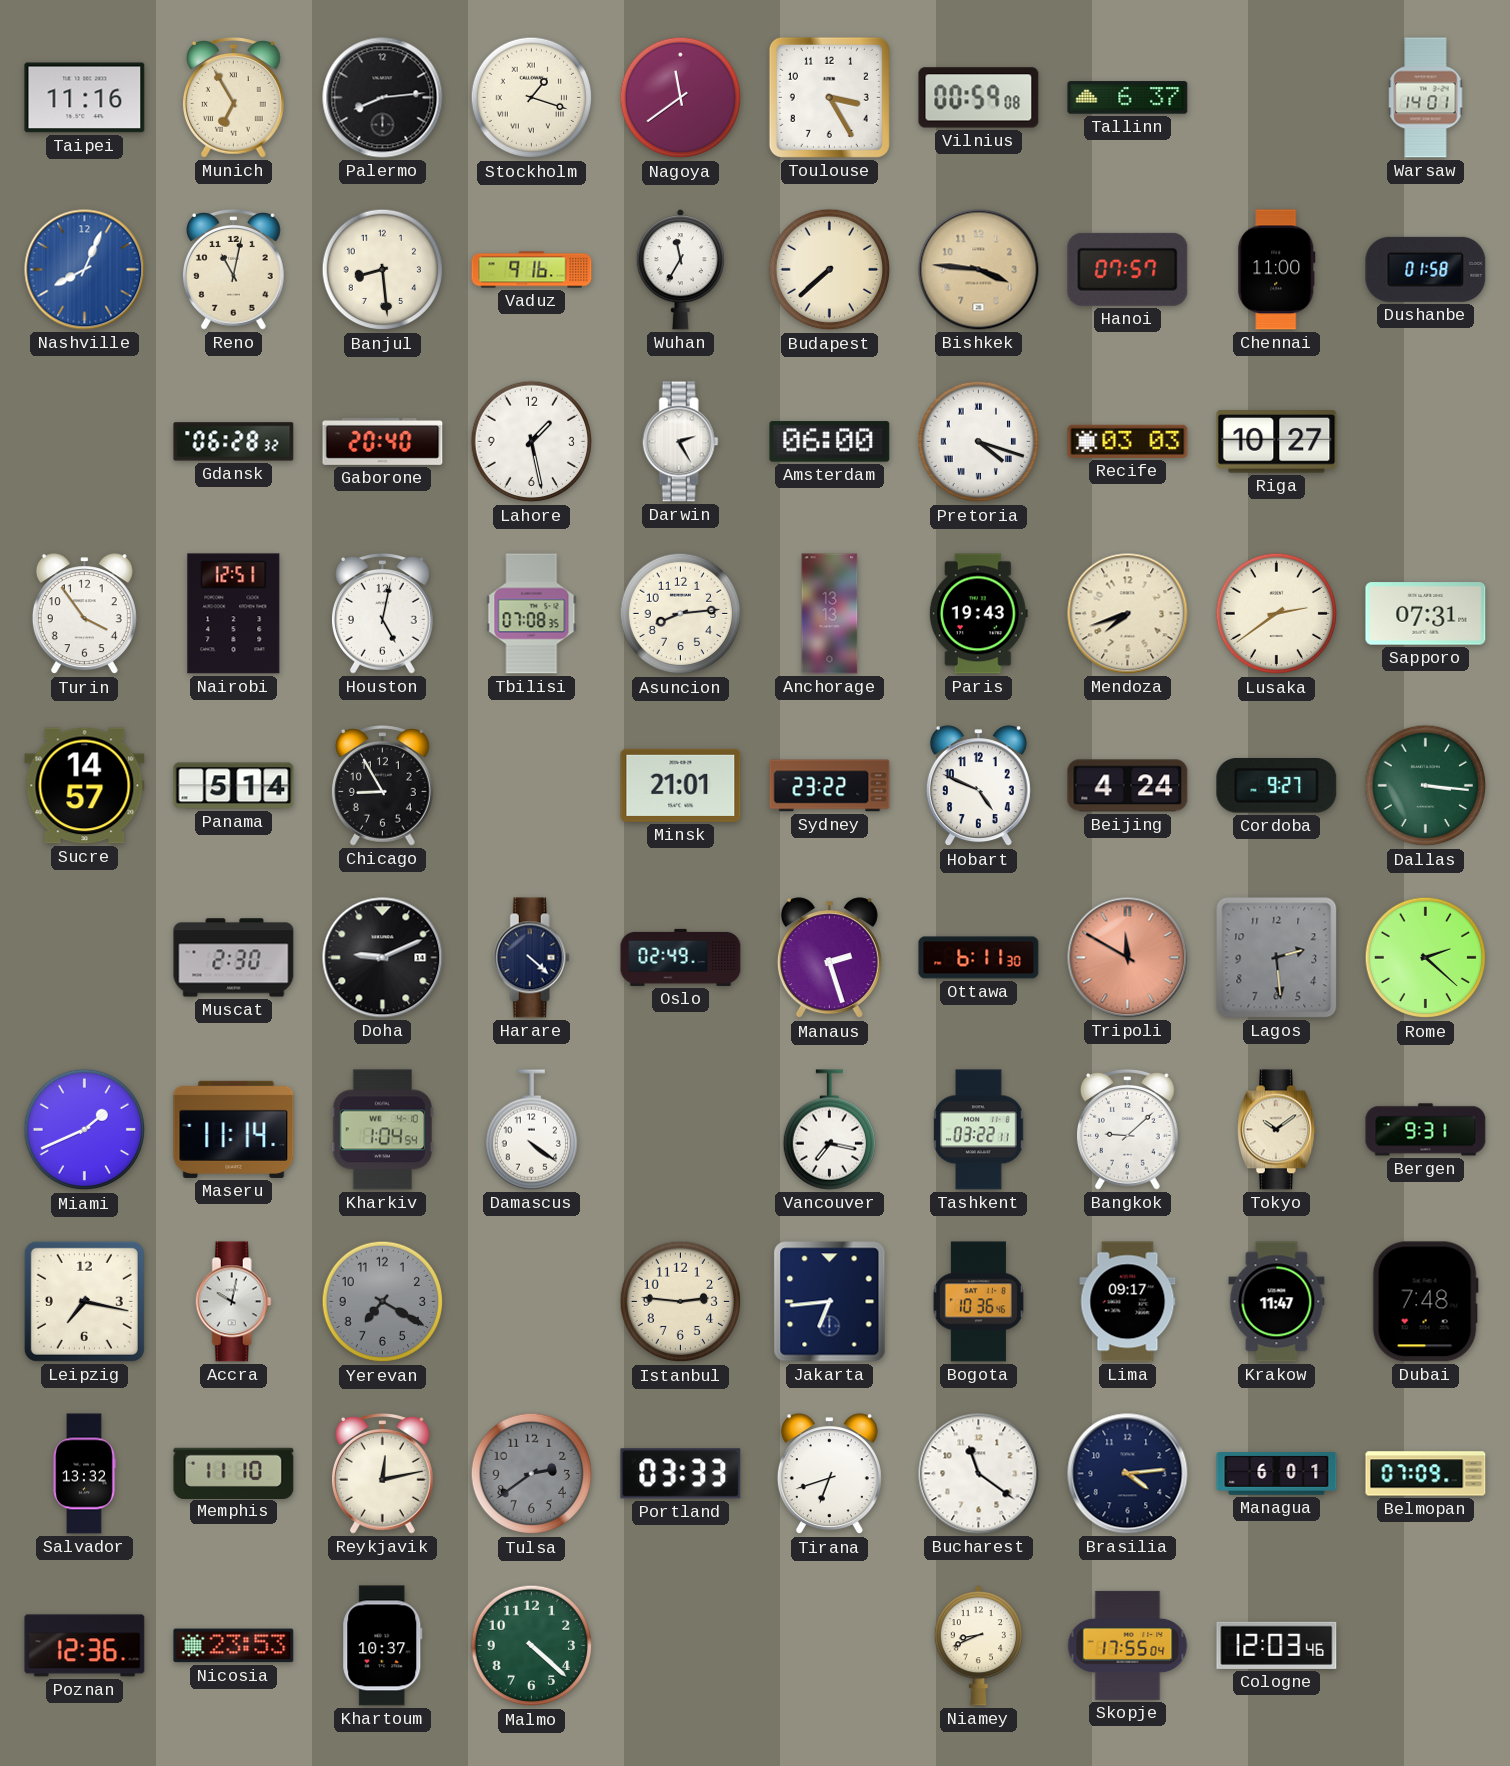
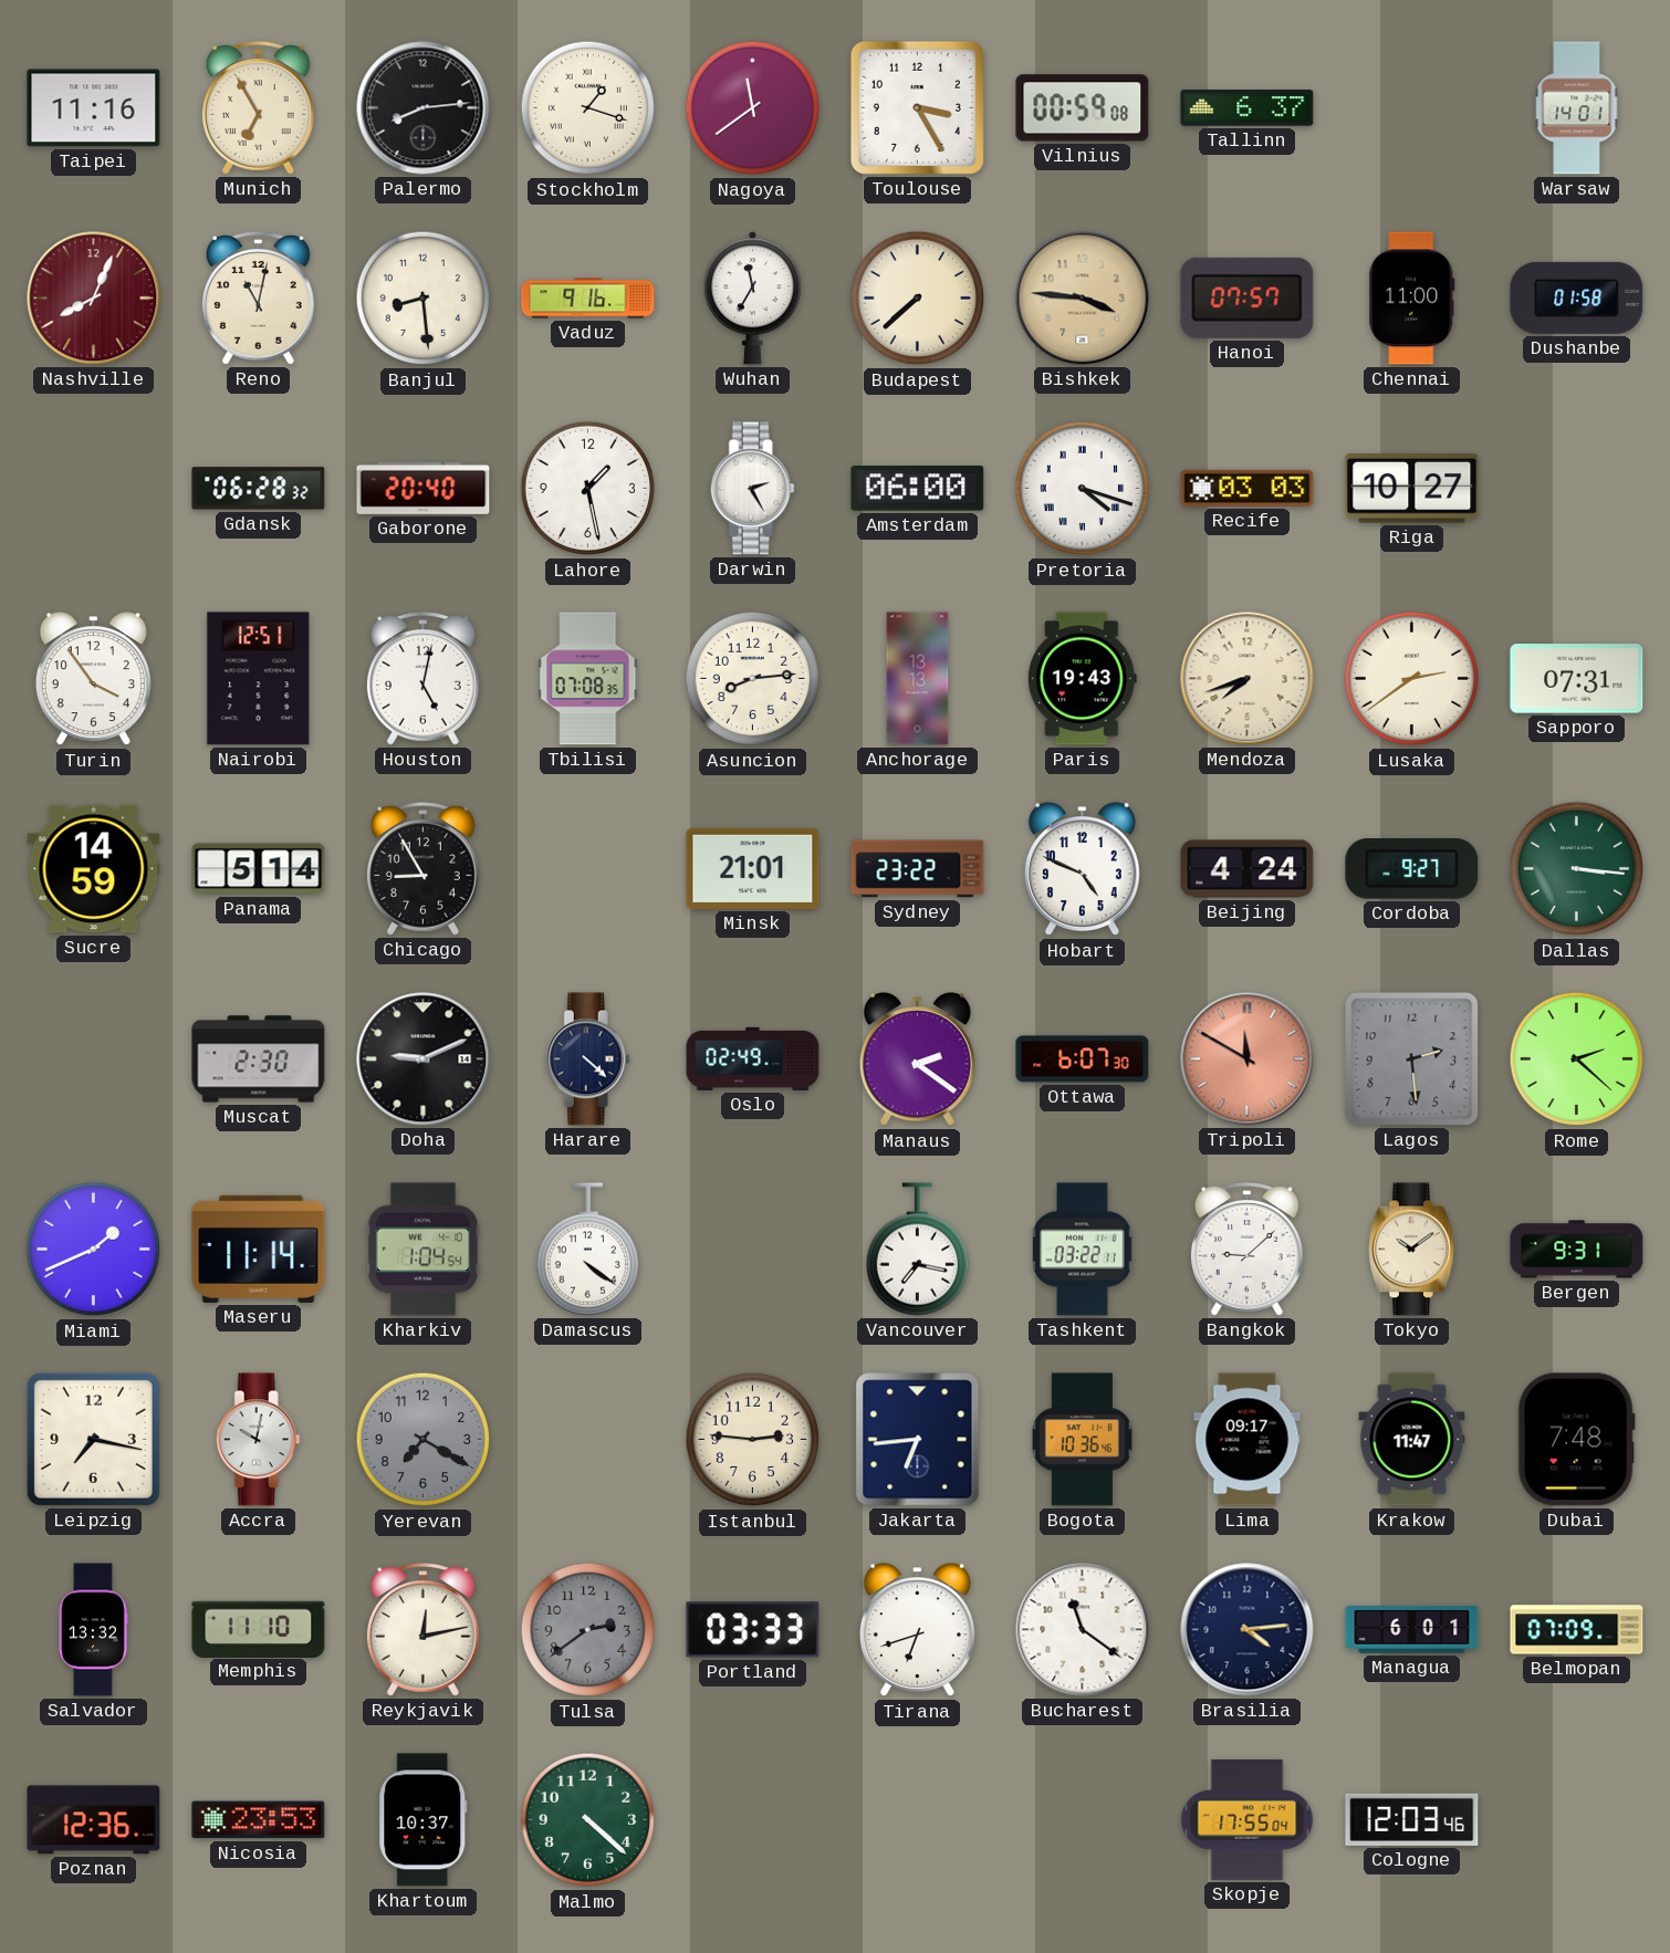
Nashville dial: blue -> burgundy
Sucre: 14:57 -> 14:59
Manaus: 2:27 -> 2:21
Ottawa: 6:11 -> 6:07
Niamey: 8:41 -> none
